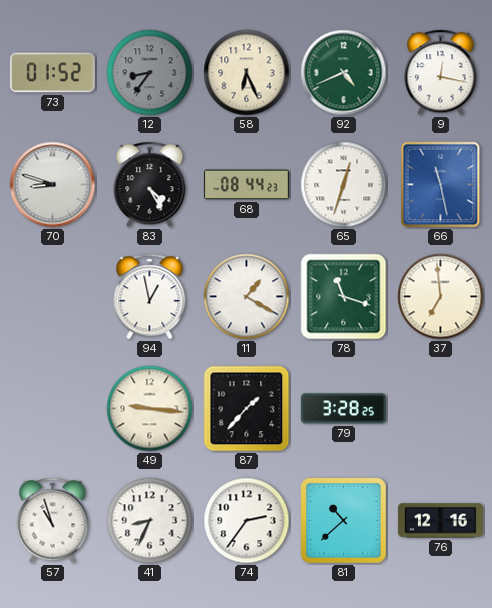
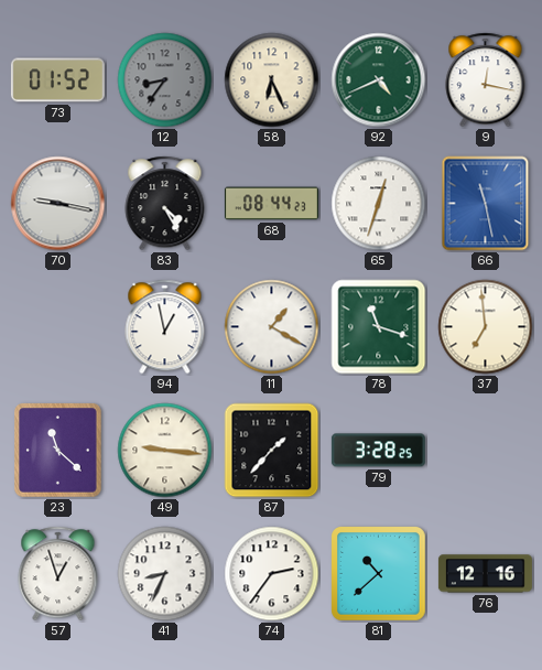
70: 8:48 -> 9:17
23: none -> 11:22
57: 10:57 -> 12:57
